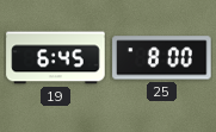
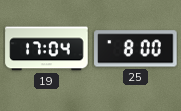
19: 6:45 -> 17:04
